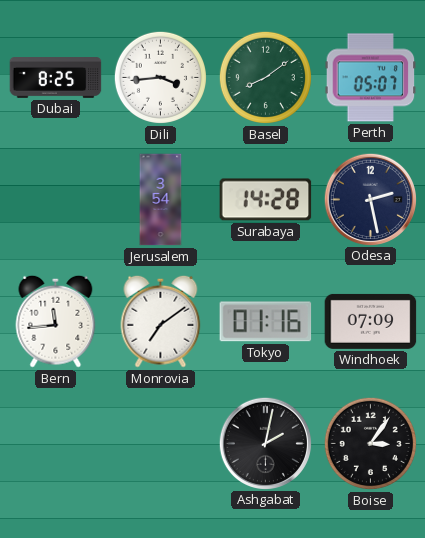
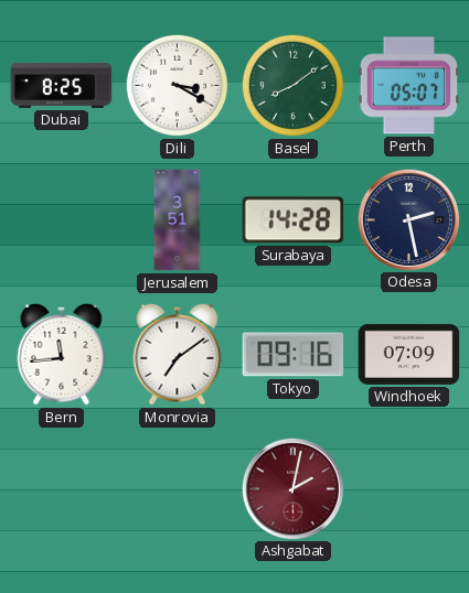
Dili: 3:44 -> 3:20
Jerusalem: 3:54 -> 3:51
Tokyo: 01:16 -> 09:16
Ashgabat dial: black -> burgundy
Boise: 3:06 -> none
